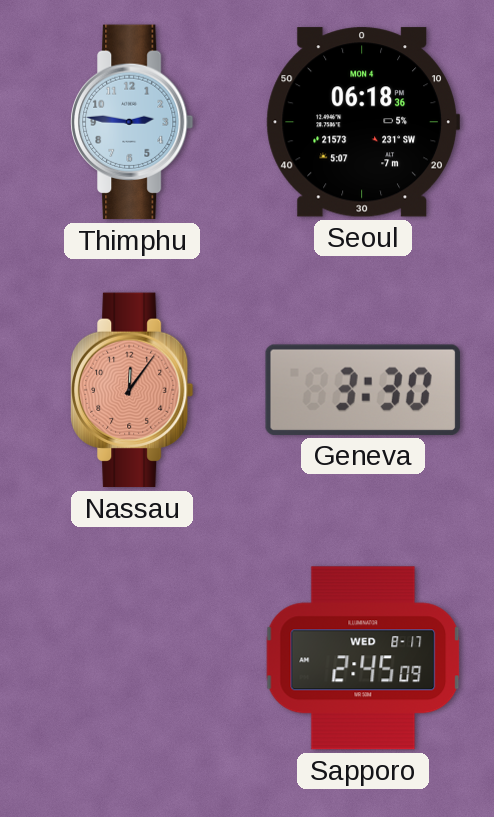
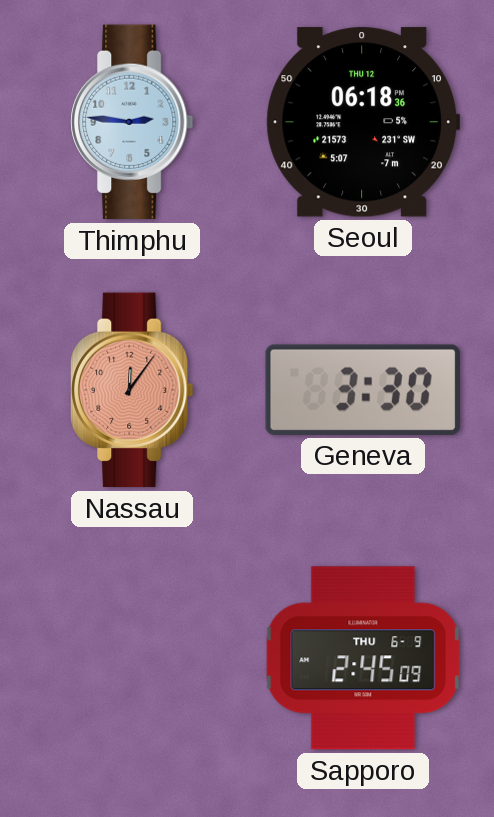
Seoul date: MON 4 -> THU 12
Sapporo date: WED 8-17 -> THU 6-9
